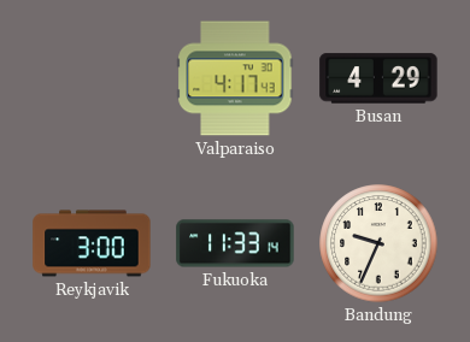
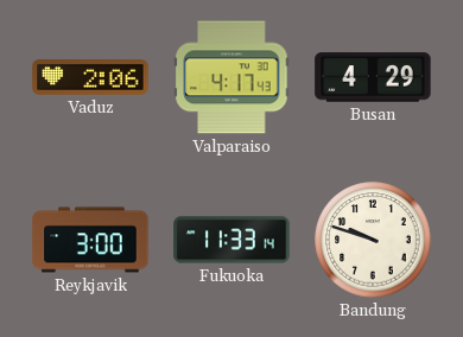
Vaduz: none -> 2:06
Bandung: 9:34 -> 9:48
